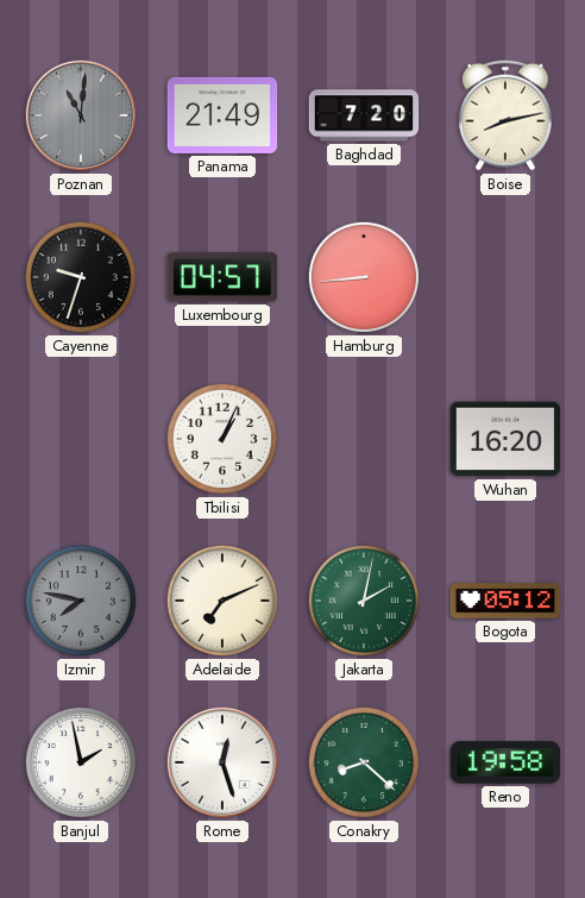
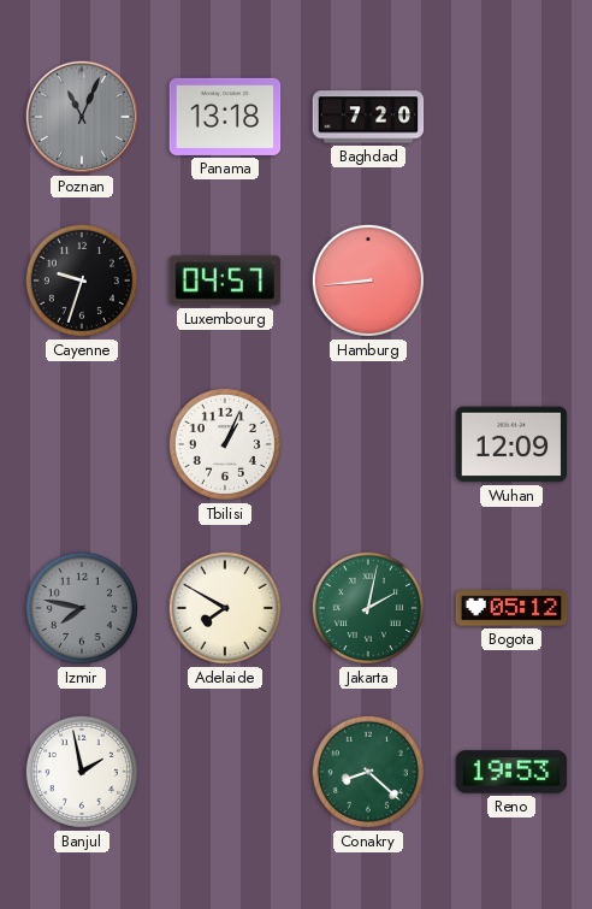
Poznan: 11:01 -> 11:04
Panama: 21:49 -> 13:18
Boise: 8:13 -> none
Wuhan: 16:20 -> 12:09
Adelaide: 7:11 -> 7:50
Rome: 12:27 -> none
Reno: 19:58 -> 19:53
